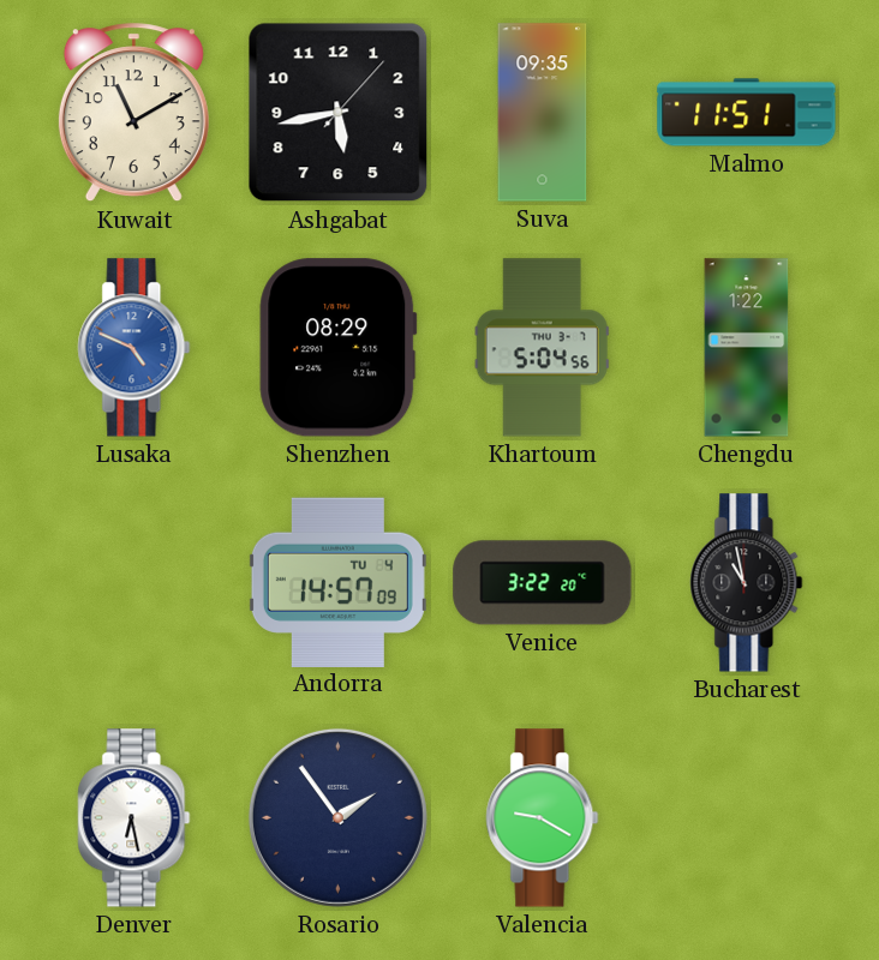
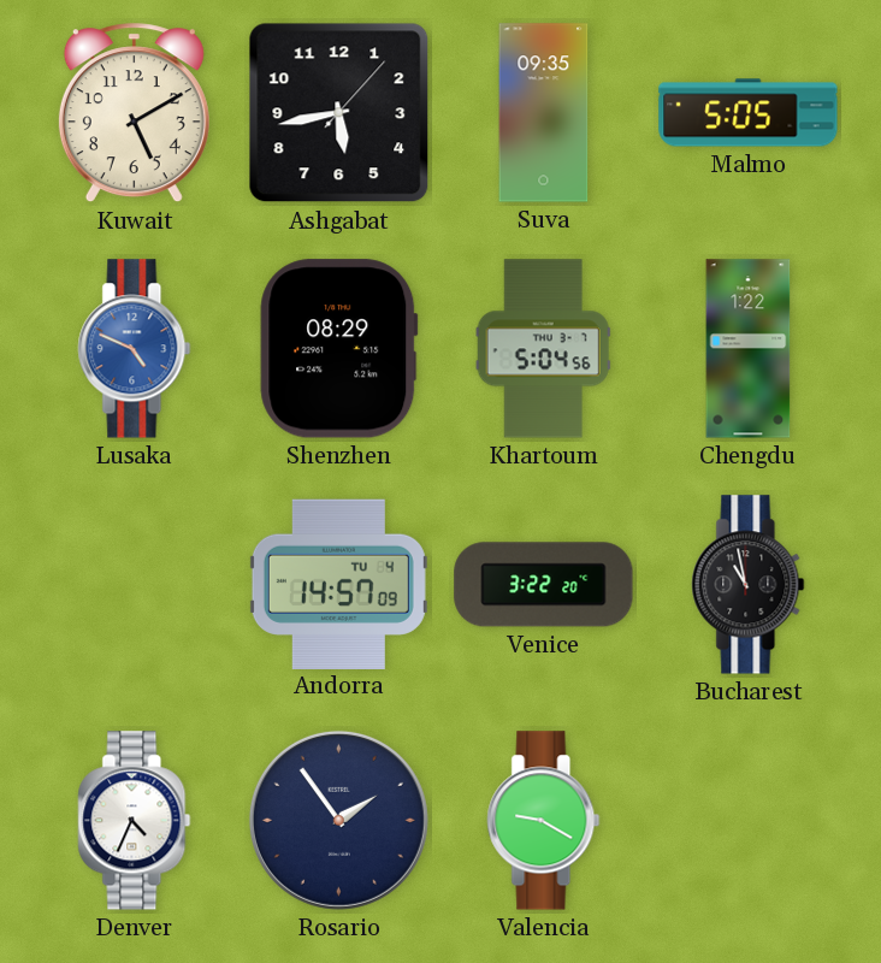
Kuwait: 11:10 -> 5:10
Malmo: 11:51 -> 5:05
Denver: 6:28 -> 4:34
